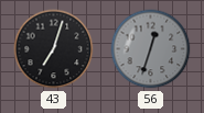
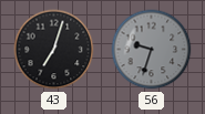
56: 12:33 -> 9:33
